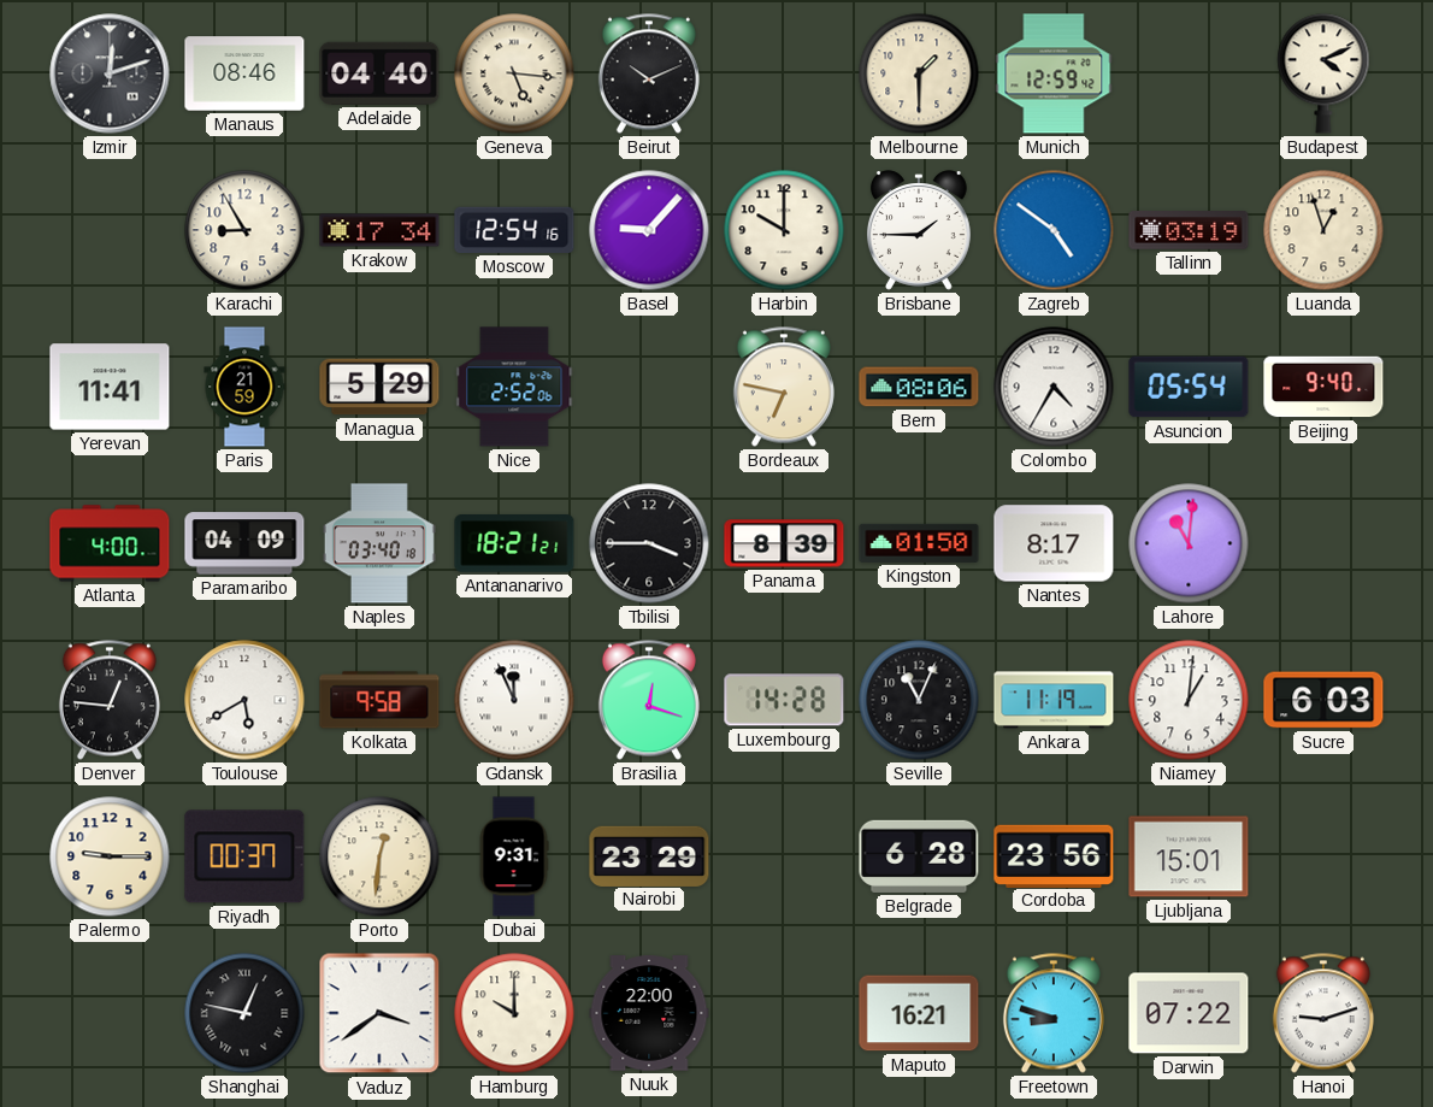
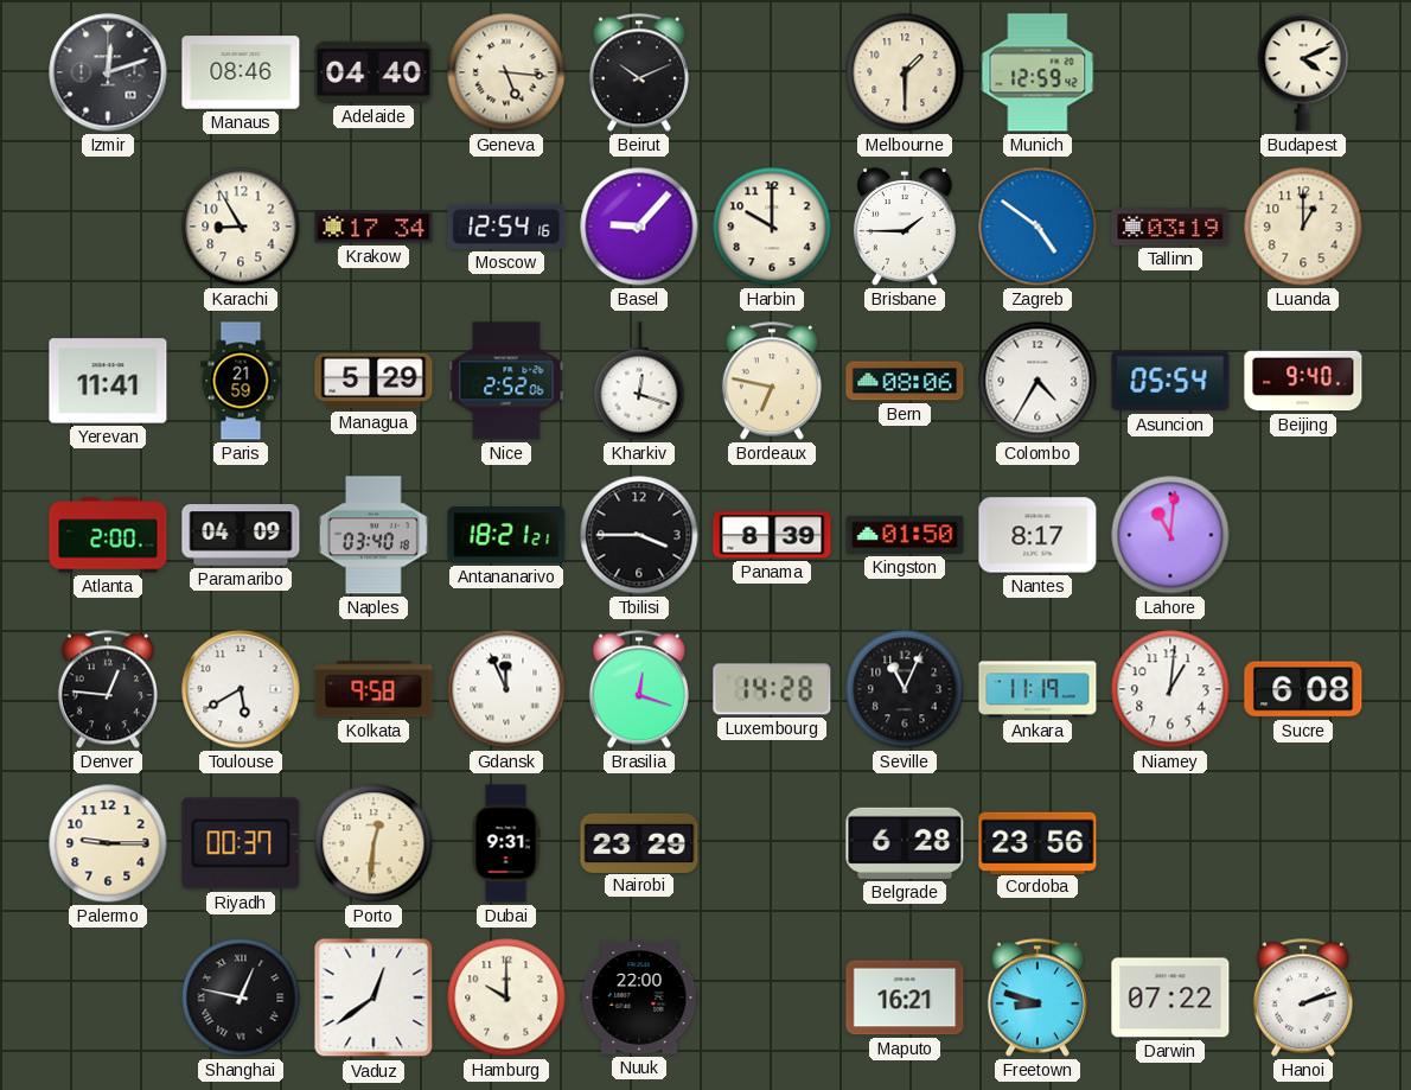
Luanda: 12:57 -> 1:00
Kharkiv: none -> 12:18
Atlanta: 4:00 -> 2:00
Sucre: 6:03 -> 6:08
Ljubljana: 15:01 -> none
Vaduz: 3:39 -> 12:39
Hanoi: 9:12 -> 2:12
